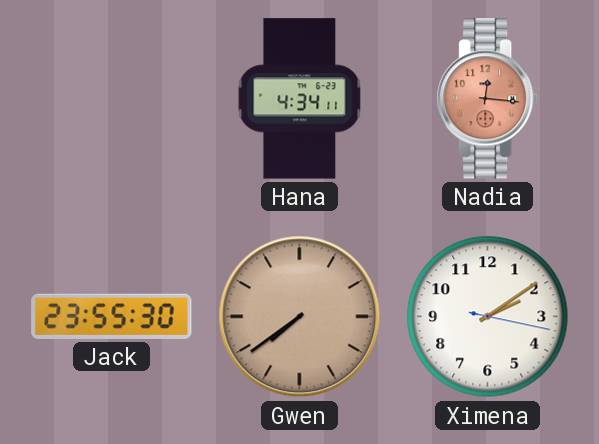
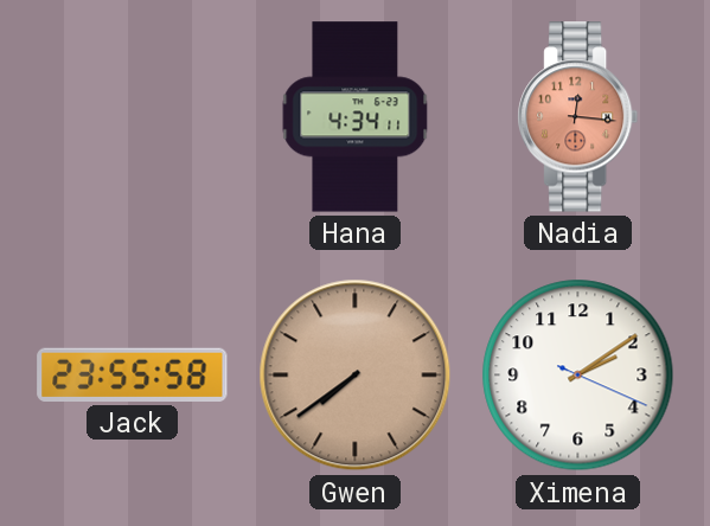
Jack: 23:55:30 -> 23:55:58
Ximena: 2:09:17 -> 2:09:19
